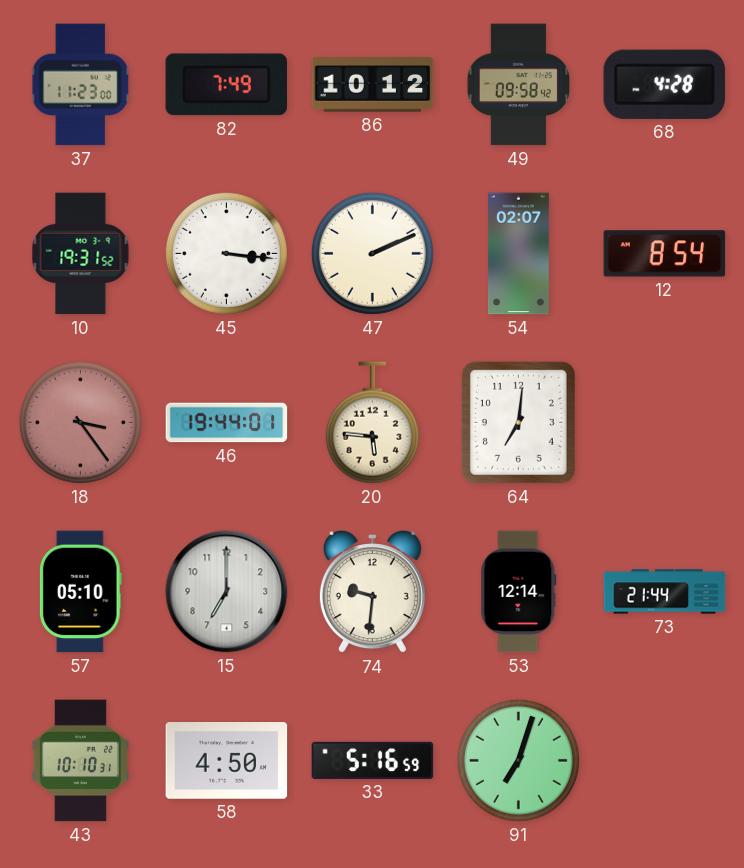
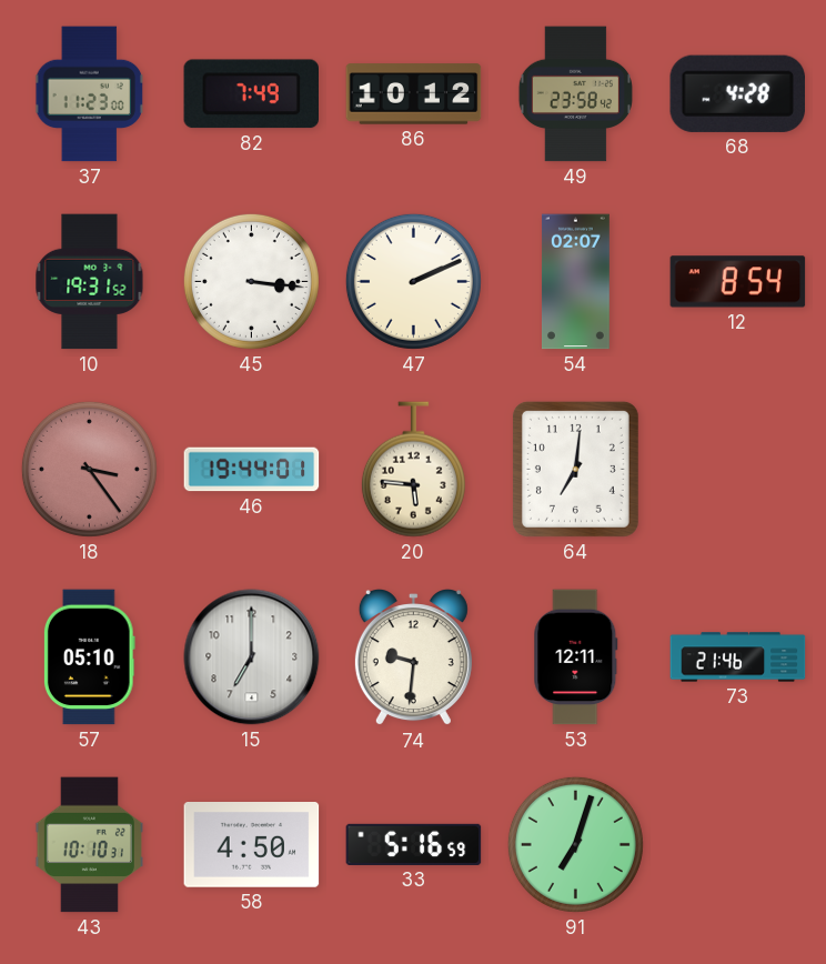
49: 09:58 -> 23:58
53: 12:14 -> 12:11
73: 21:44 -> 21:46
